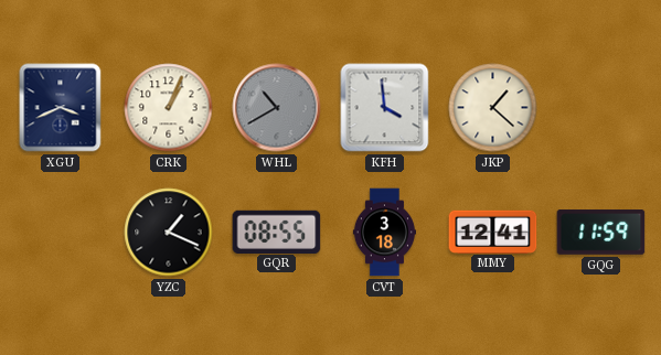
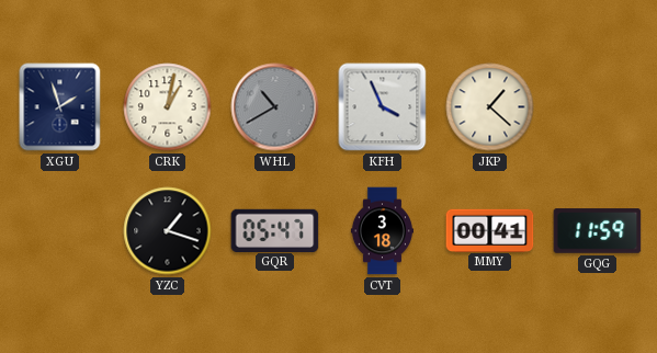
XGU: 3:41 -> 1:57
CRK: 1:04 -> 1:02
KFH: 3:59 -> 3:56
YZC: 1:19 -> 1:18
GQR: 08:55 -> 05:47
MMY: 12:41 -> 00:41
